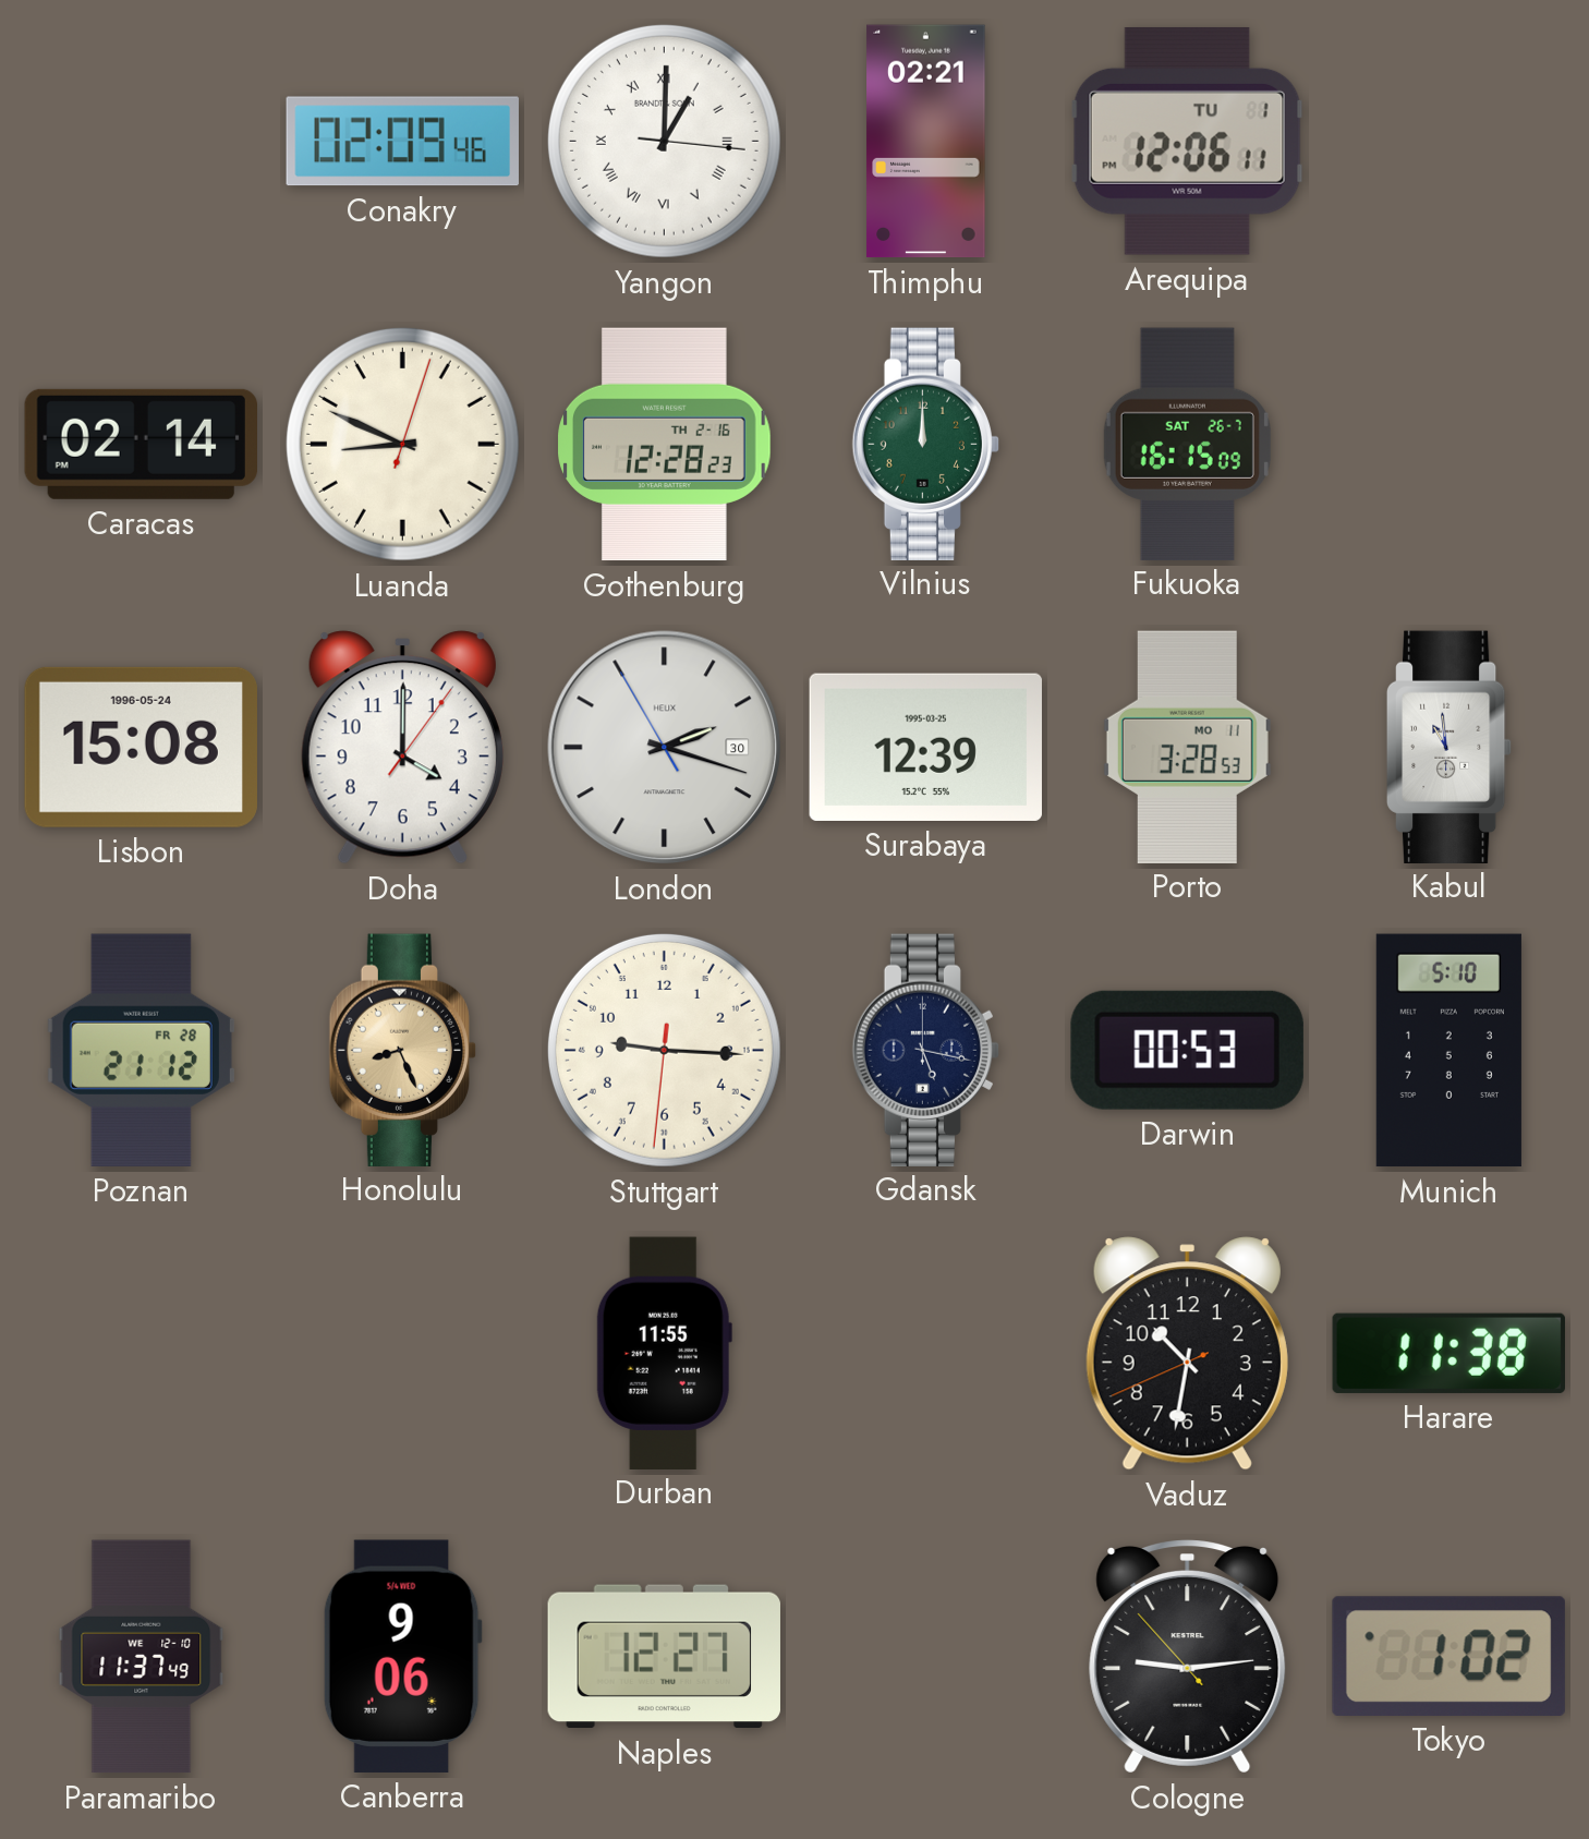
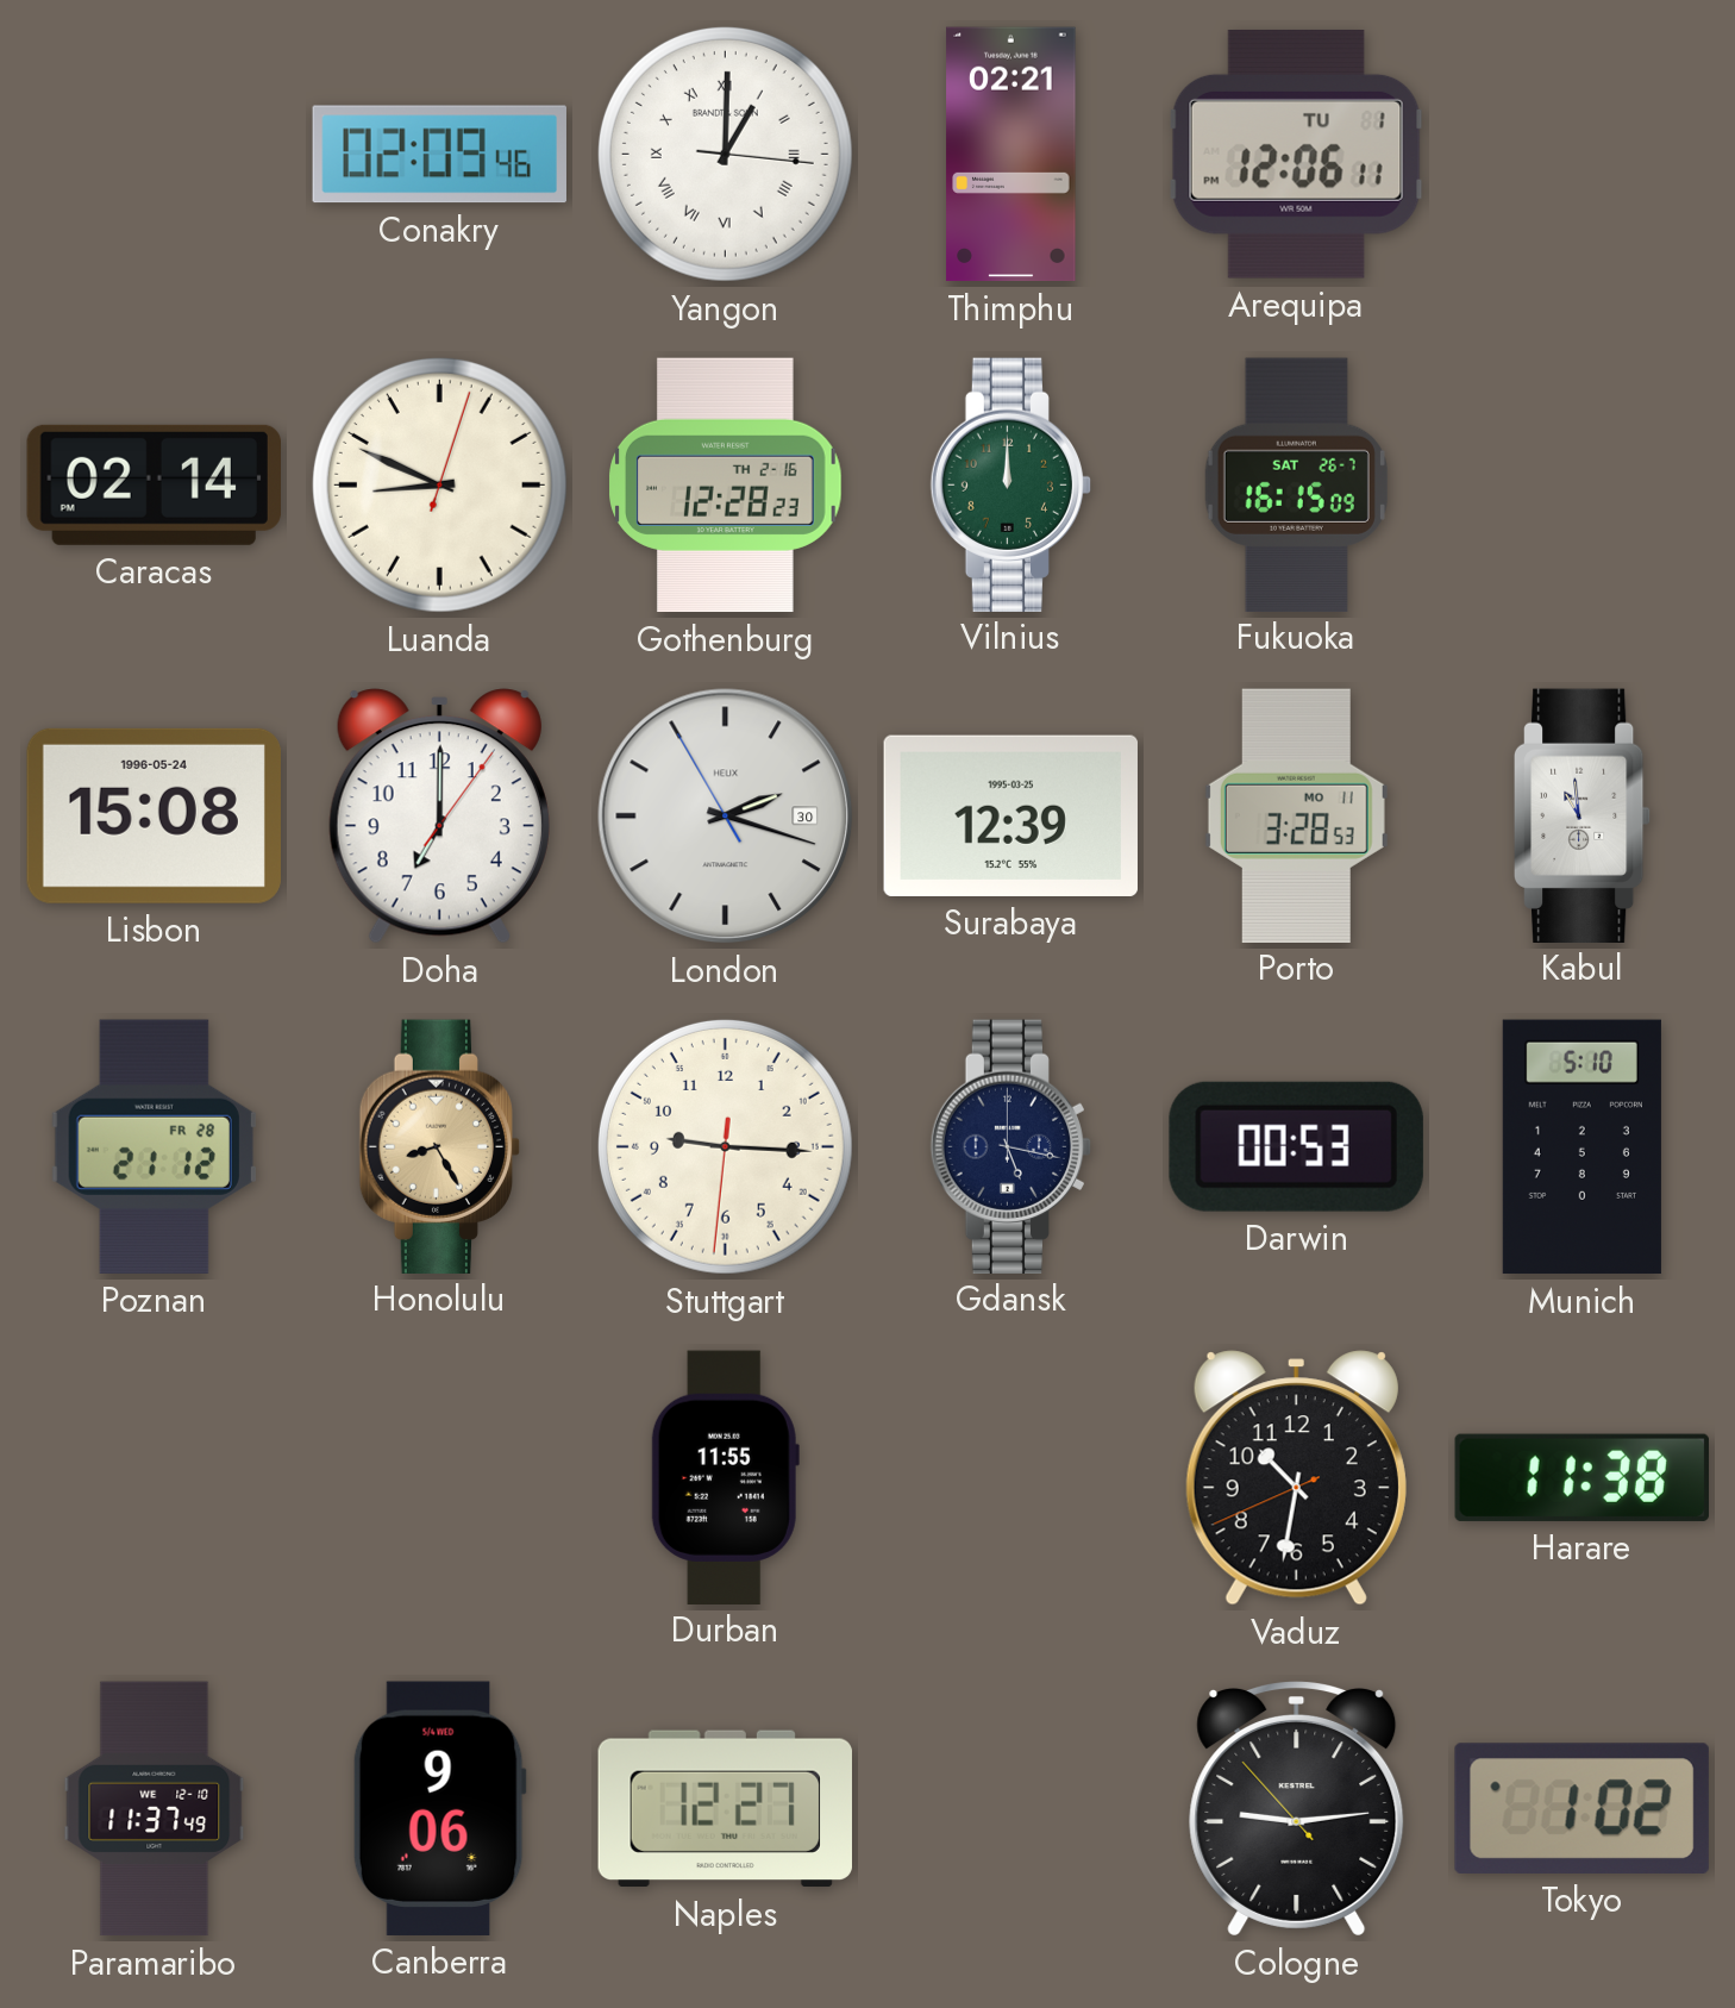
Doha: 4:00 -> 7:00
Honolulu: 8:26 -> 8:25
